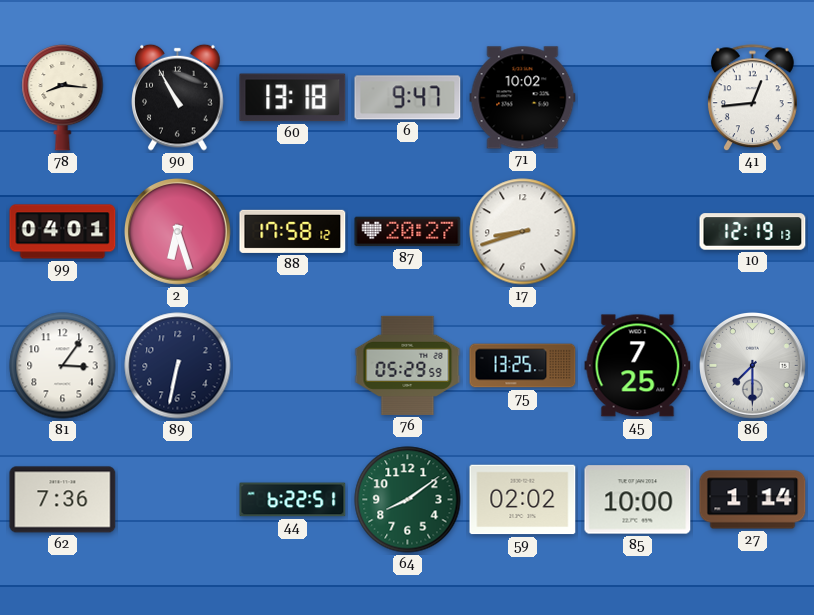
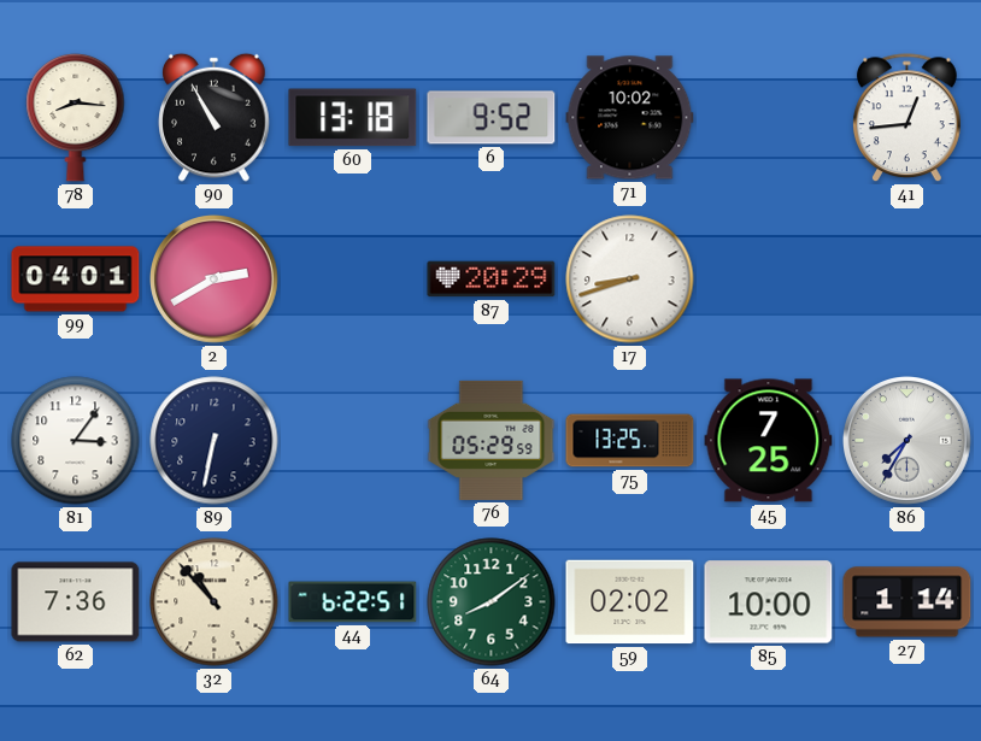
6: 9:47 -> 9:52
2: 6:27 -> 2:40
88: 17:58 -> none
87: 20:27 -> 20:29
10: 12:19 -> none
86: 7:30 -> 7:35
32: none -> 10:53
